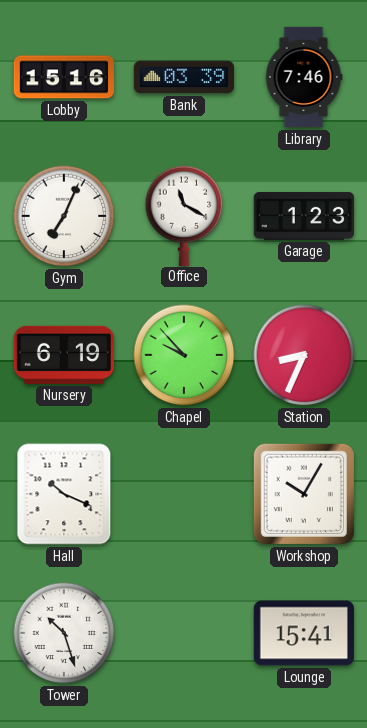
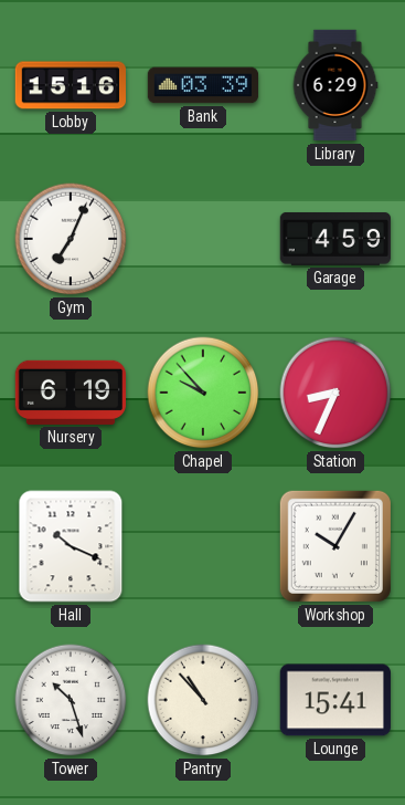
Library: 7:46 -> 6:29
Office: 11:20 -> none
Garage: 1:23 -> 4:59
Pantry: none -> 10:53
